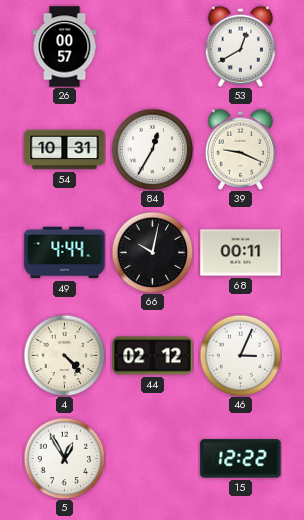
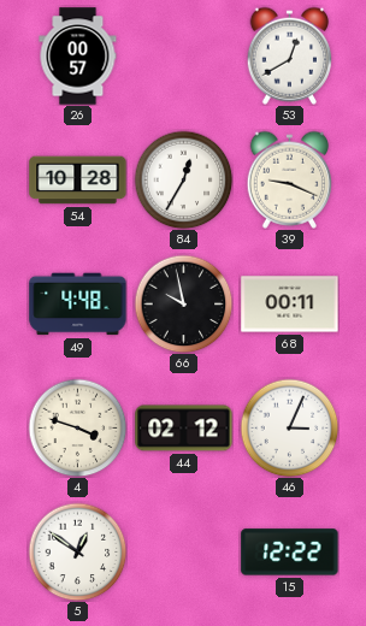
54: 10:31 -> 10:28
49: 4:44 -> 4:48
66: 10:02 -> 9:58
4: 4:23 -> 3:48
5: 12:55 -> 12:51
